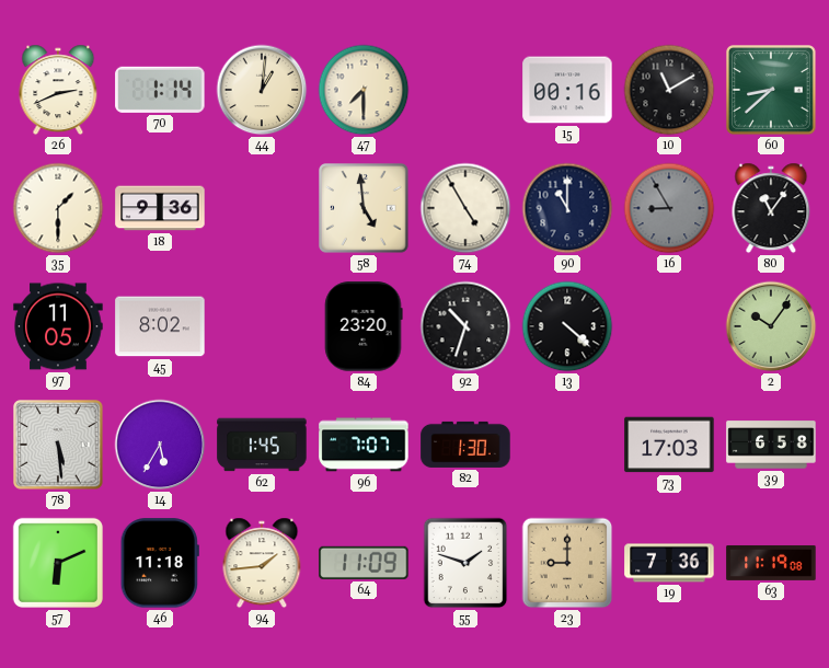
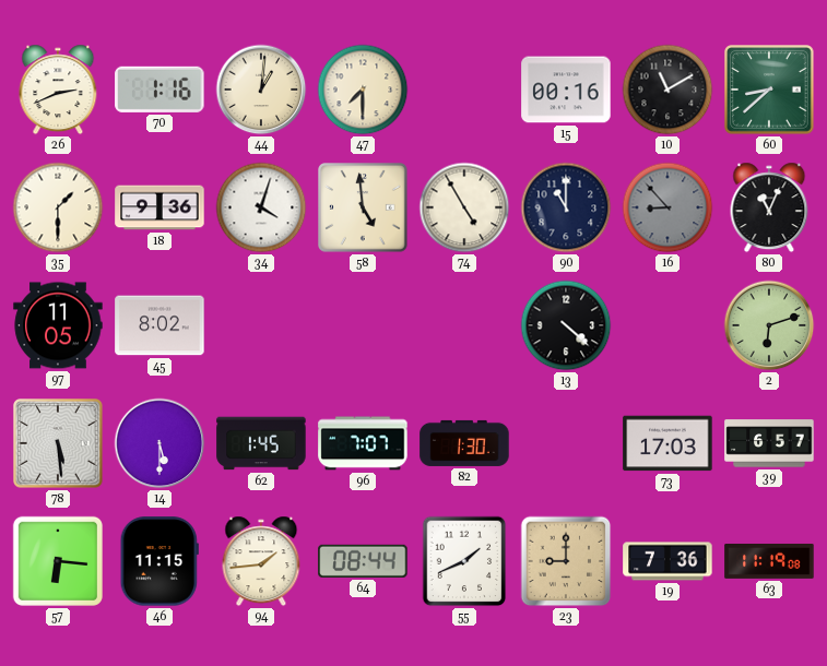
70: 1:14 -> 1:16
34: none -> 4:03
16: 8:55 -> 8:53
80: 11:06 -> 11:04
84: 23:20 -> none
92: 10:33 -> none
2: 10:06 -> 6:12
14: 5:35 -> 5:30
39: 6:58 -> 6:57
57: 6:11 -> 6:16
46: 11:18 -> 11:15
64: 11:09 -> 08:44
55: 1:48 -> 1:41
